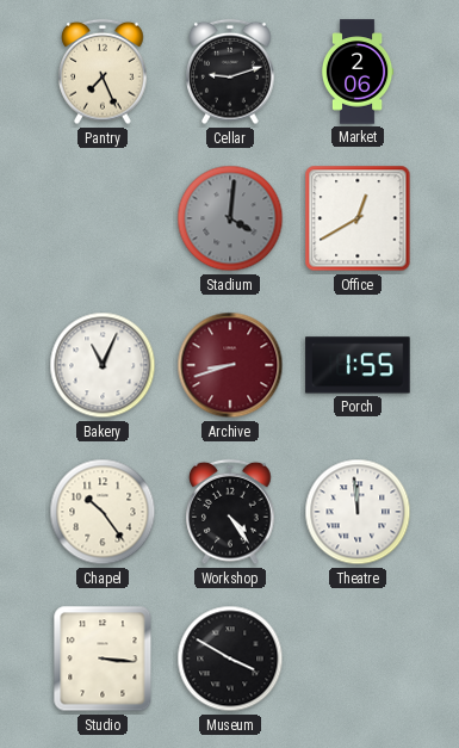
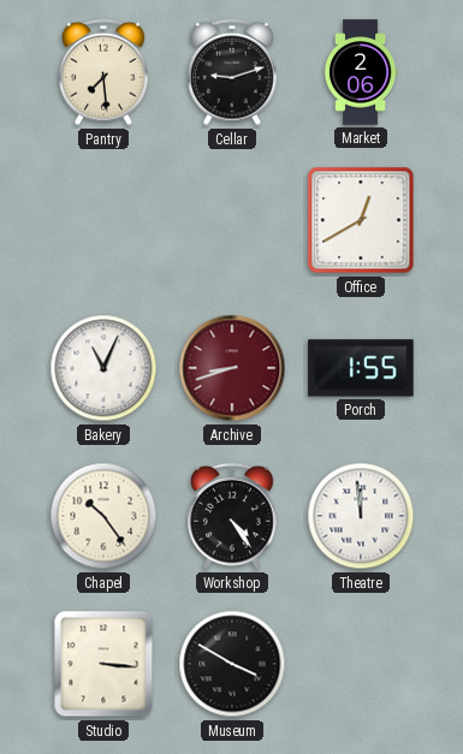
Pantry: 7:26 -> 7:29
Stadium: 4:01 -> none
